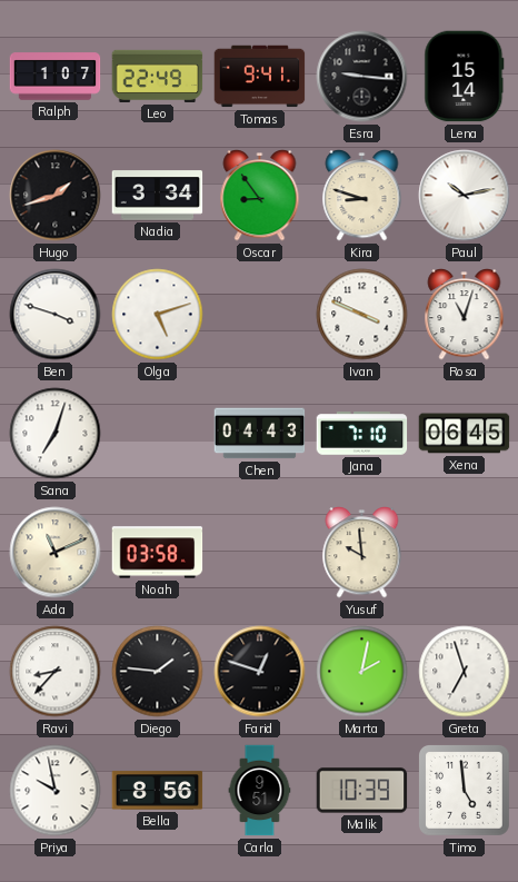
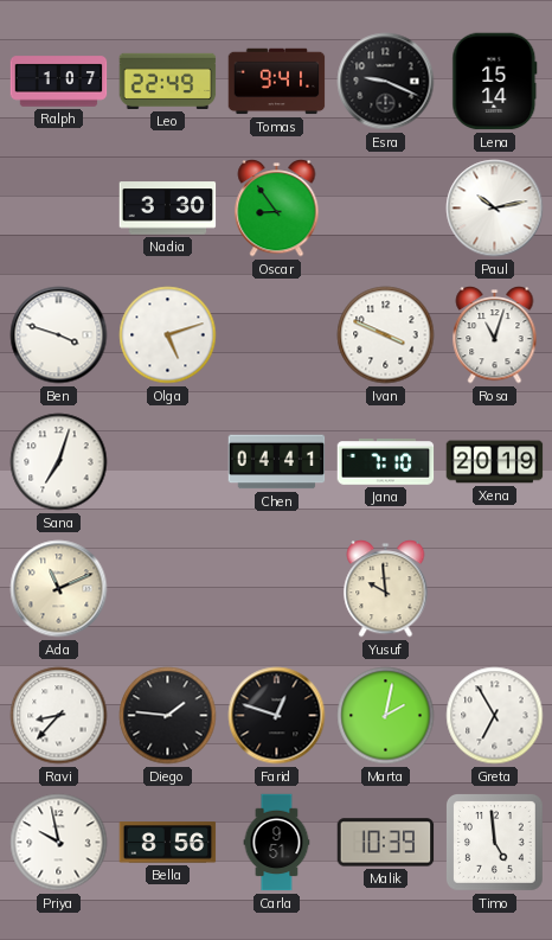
Esra: 9:16 -> 9:19
Hugo: 1:42 -> none
Nadia: 3:34 -> 3:30
Kira: 8:48 -> none
Chen: 04:43 -> 04:41
Xena: 06:45 -> 20:19
Noah: 03:58 -> none
Greta: 6:57 -> 6:55
